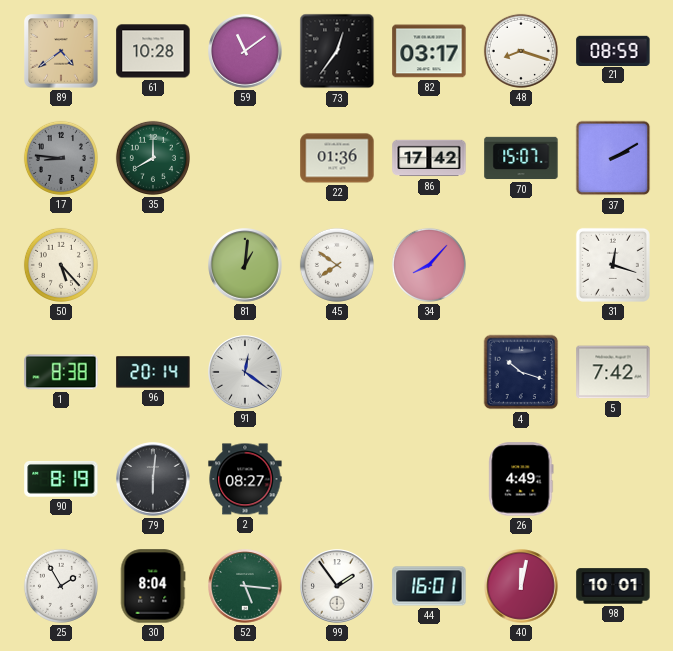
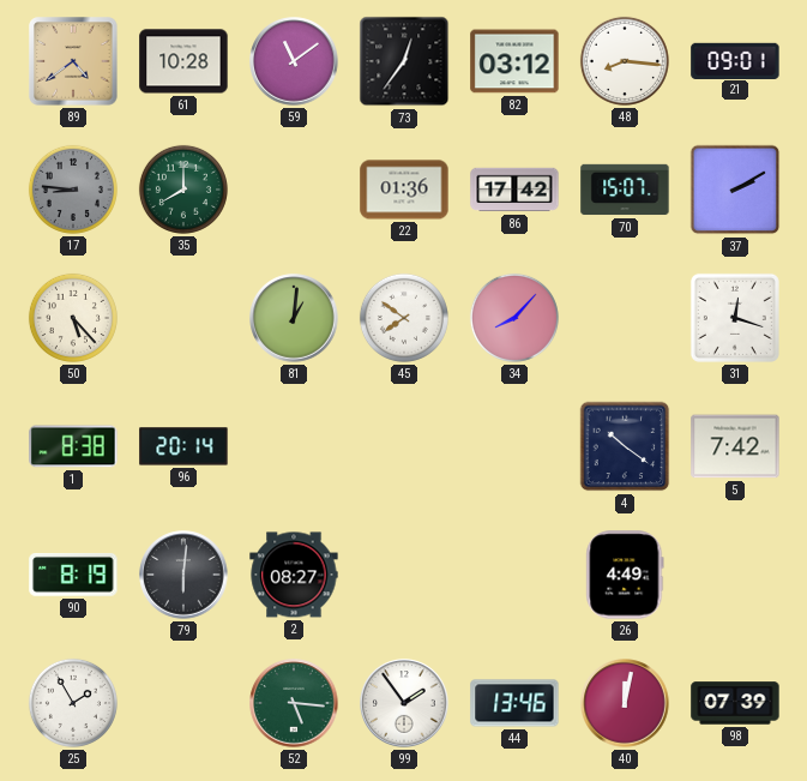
82: 03:17 -> 03:12
48: 8:18 -> 8:16
21: 08:59 -> 09:01
91: 12:21 -> none
4: 10:18 -> 10:21
30: 8:04 -> none
44: 16:01 -> 13:46
98: 10:01 -> 07:39
